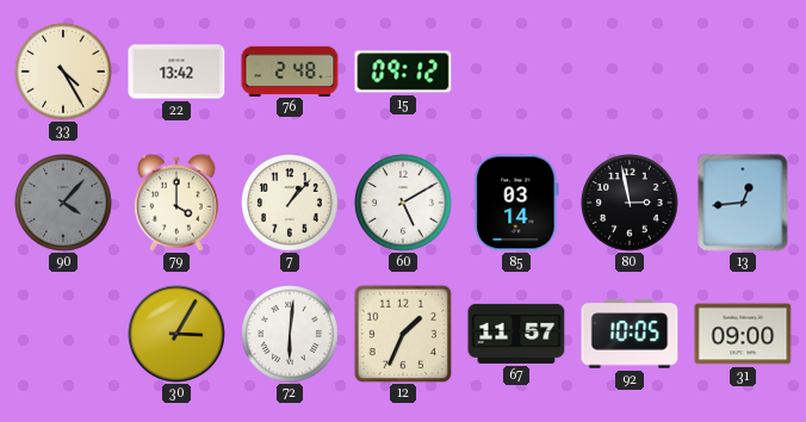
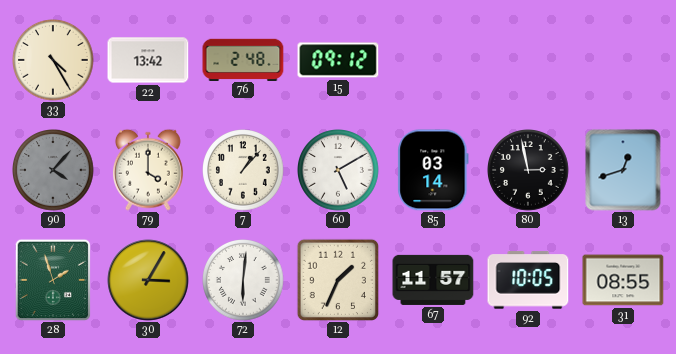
13: 12:44 -> 12:42
28: none -> 1:57
31: 09:00 -> 08:55
